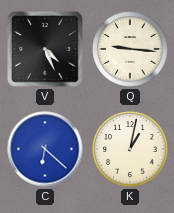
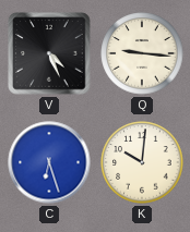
C: 6:22 -> 6:27
K: 1:02 -> 10:01
